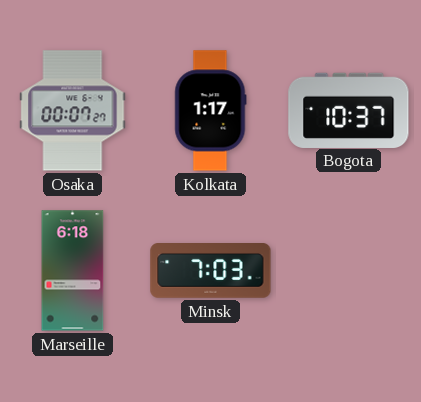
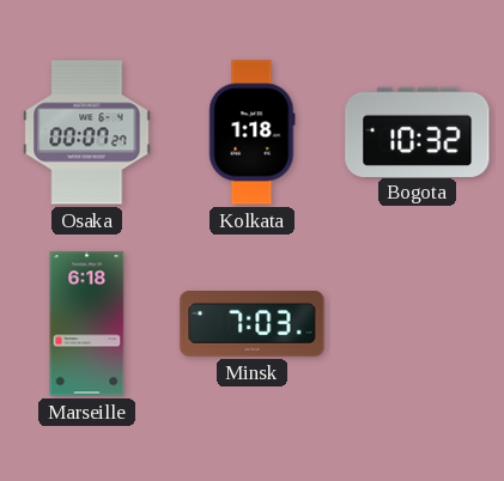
Kolkata: 1:17 -> 1:18
Bogota: 10:37 -> 10:32
